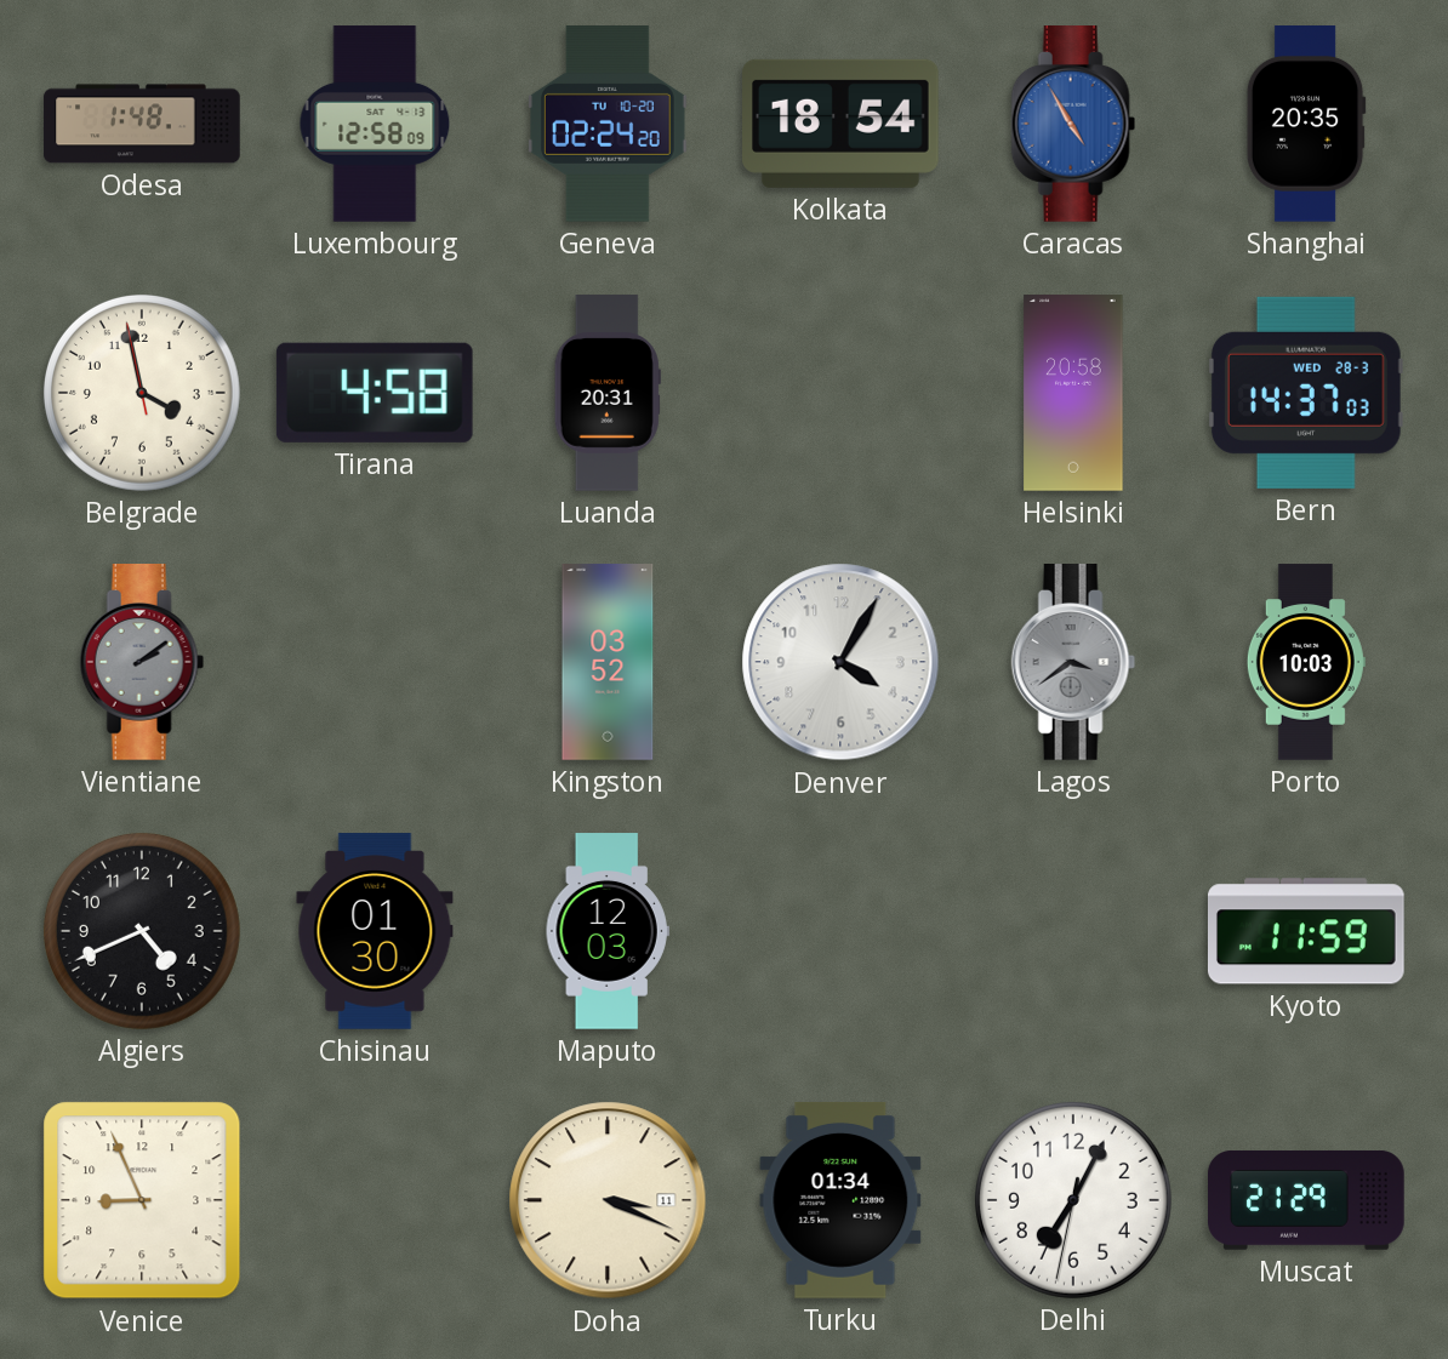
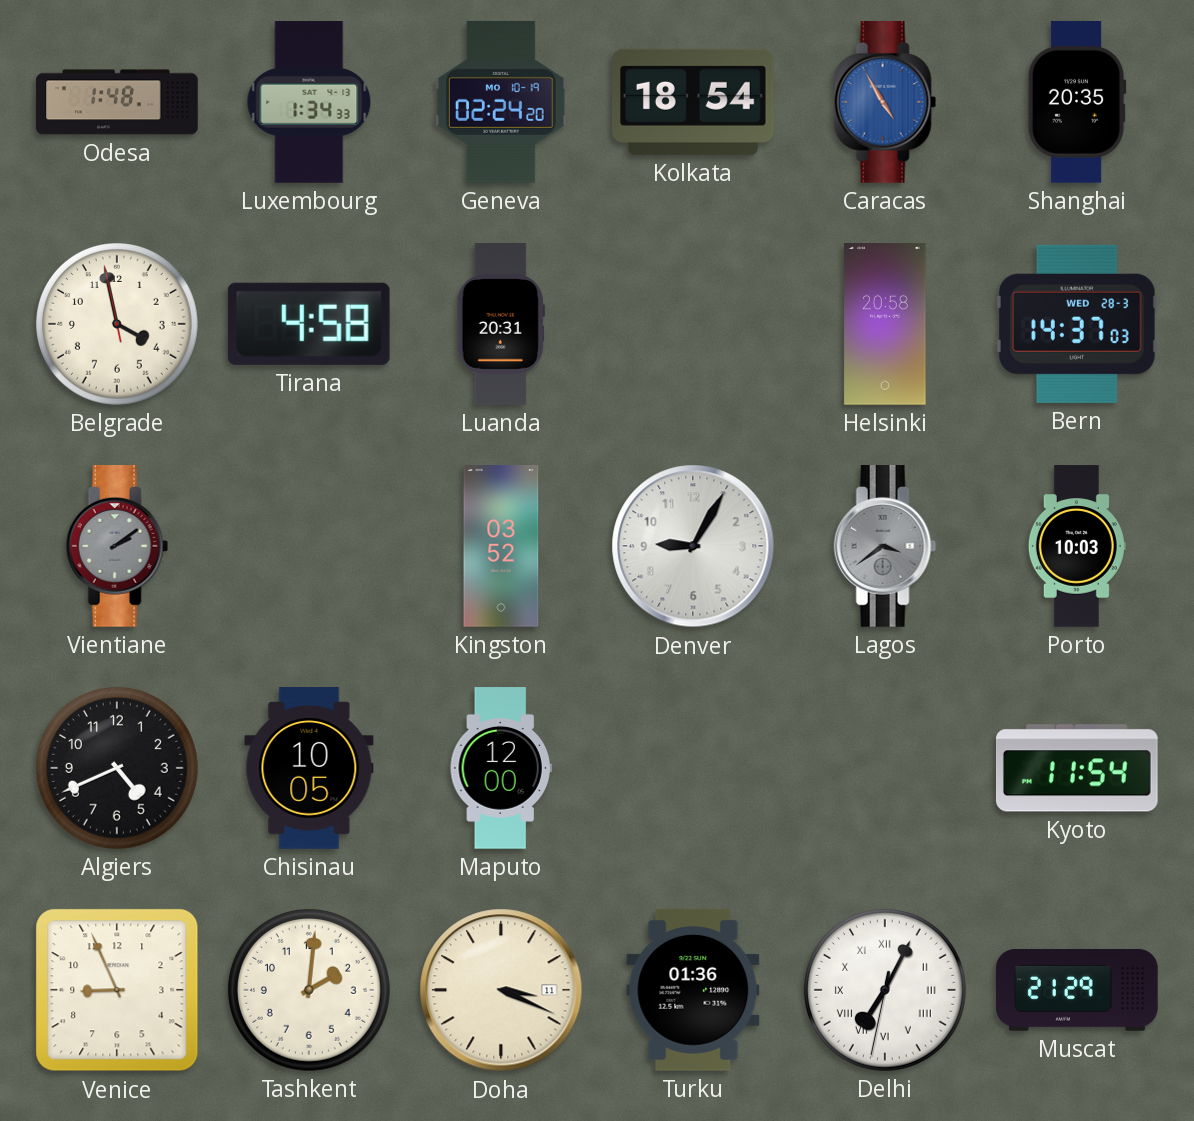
Luxembourg: 12:58 -> 1:34
Geneva date: TU 10-20 -> MO 10-19
Denver: 4:05 -> 9:05
Chisinau: 01:30 -> 10:05
Maputo: 12:03 -> 12:00
Kyoto: 11:59 -> 11:54
Tashkent: none -> 2:01
Turku: 01:34 -> 01:36
Delhi numerals: Arabic -> Roman
